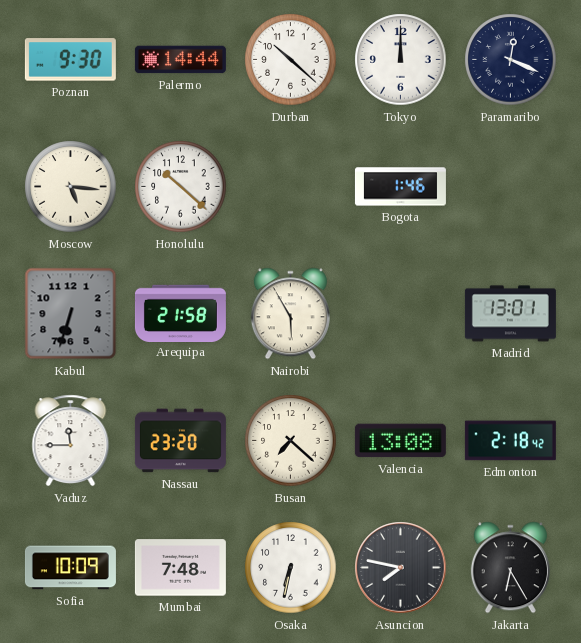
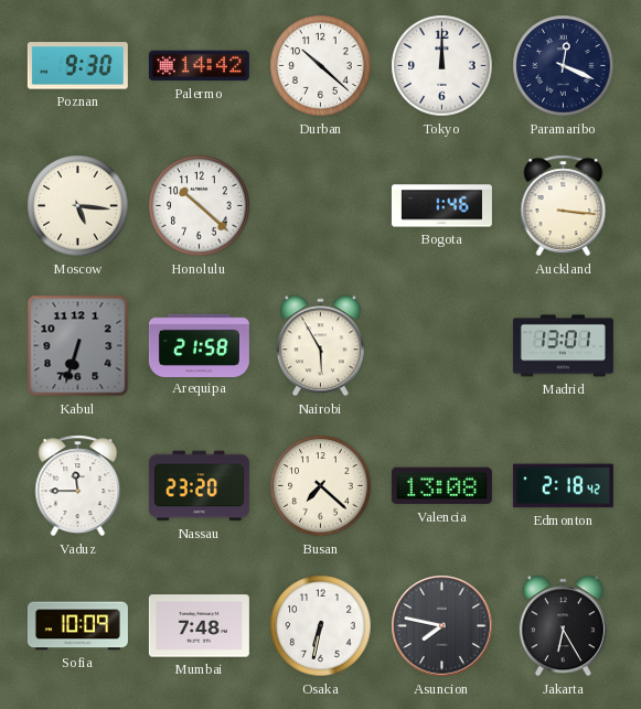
Palermo: 14:44 -> 14:42
Auckland: none -> 3:16
